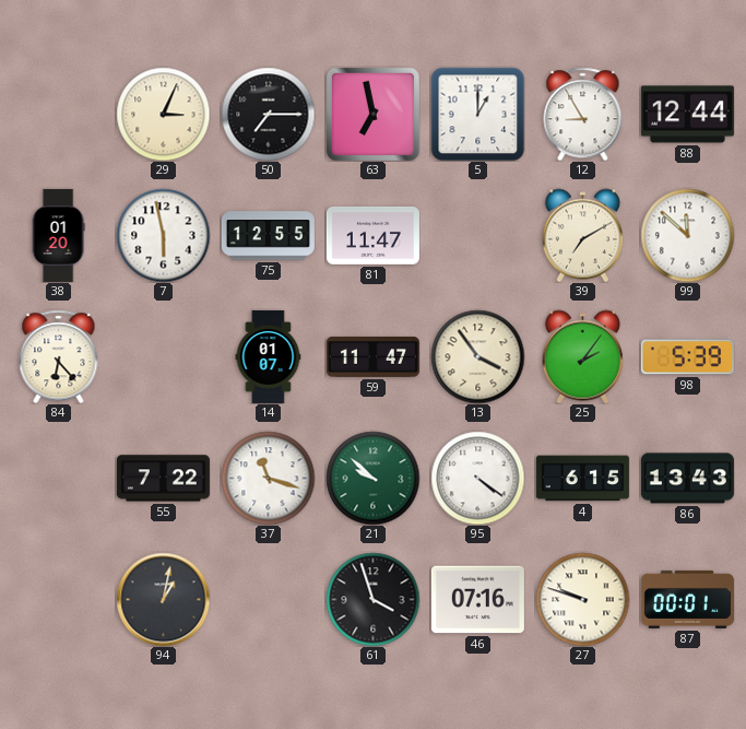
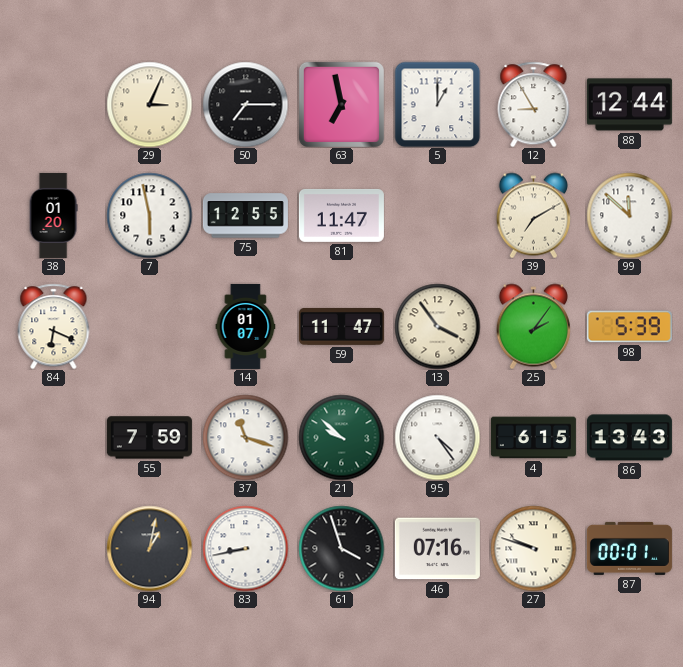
84: 6:23 -> 6:19
55: 7:22 -> 7:59
95: 4:21 -> 4:24
83: none -> 8:43
